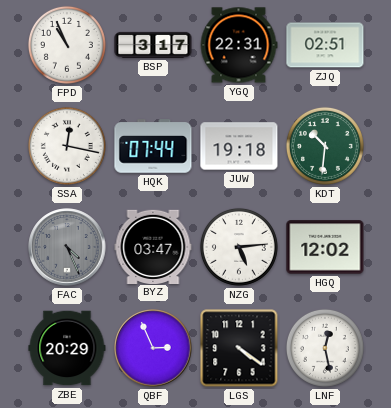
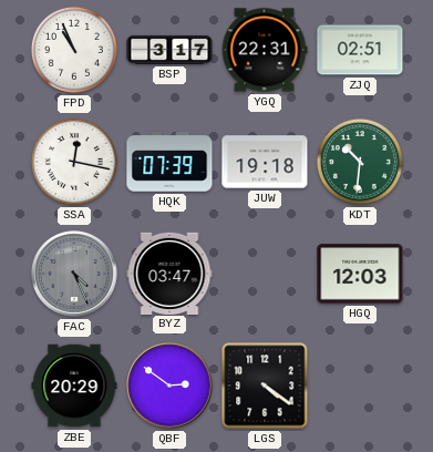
HQK: 07:44 -> 07:39
NZG: 5:14 -> none
HGQ: 12:02 -> 12:03
QBF: 2:56 -> 2:51
LNF: 12:28 -> none
